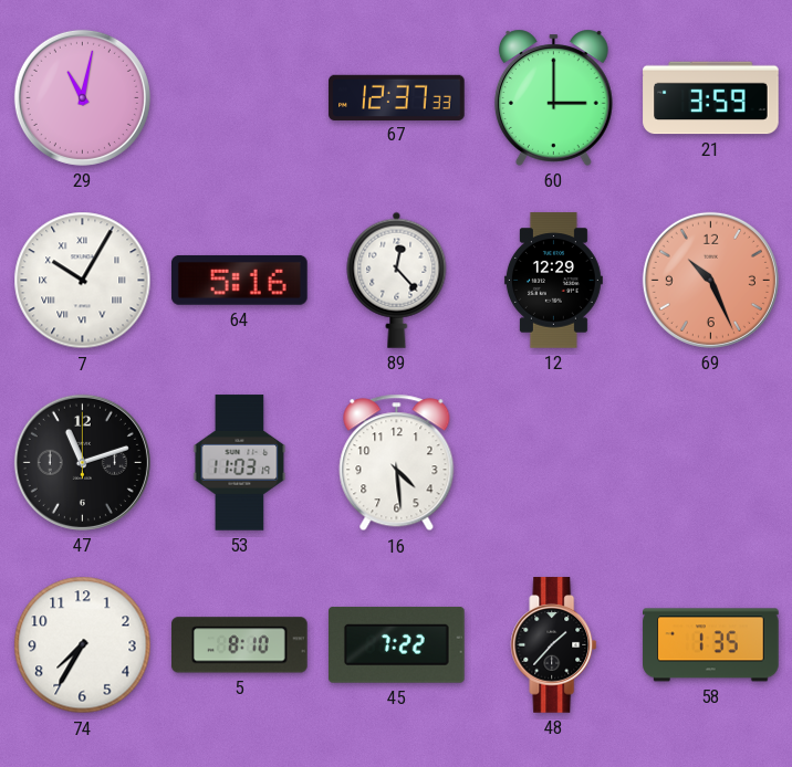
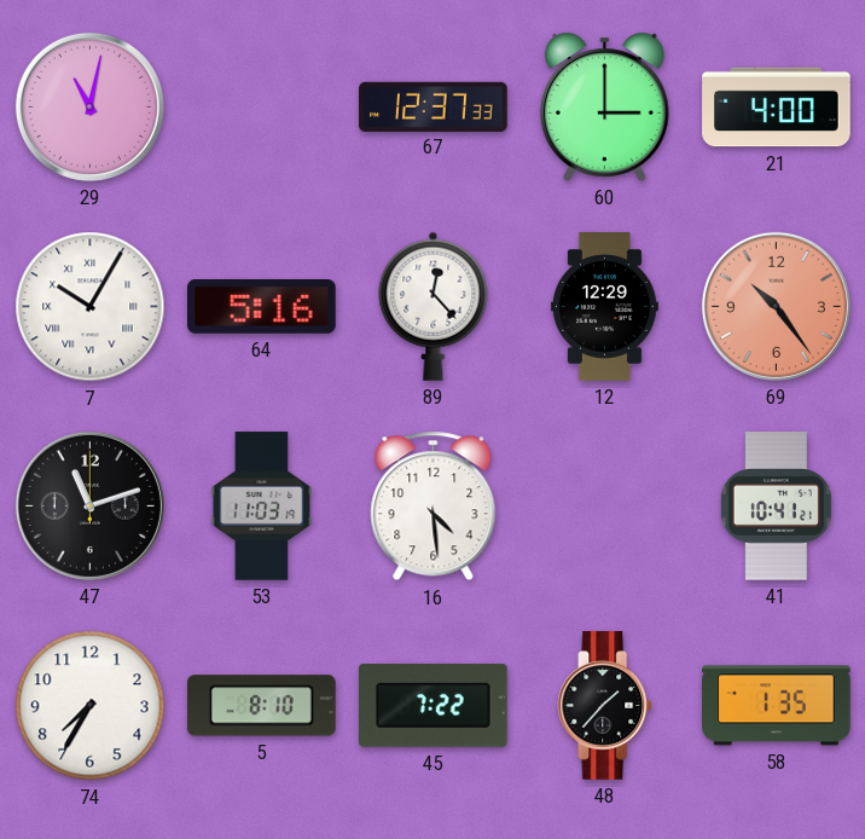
21: 3:59 -> 4:00
69: 10:26 -> 10:24
41: none -> 10:41
